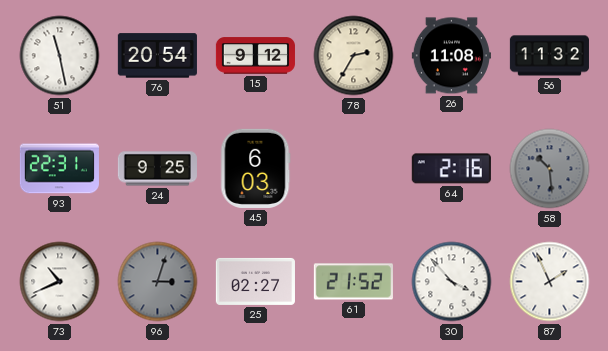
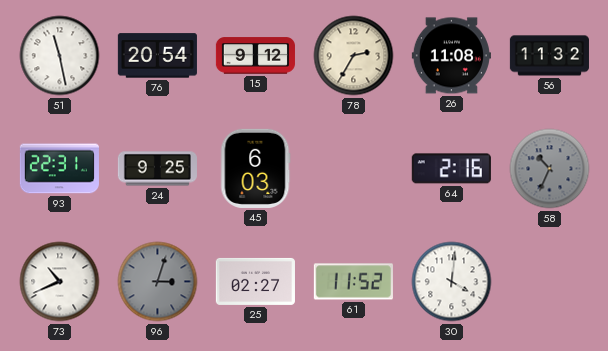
58: 10:29 -> 10:34
61: 21:52 -> 11:52
30: 3:53 -> 4:01
87: 1:56 -> none
